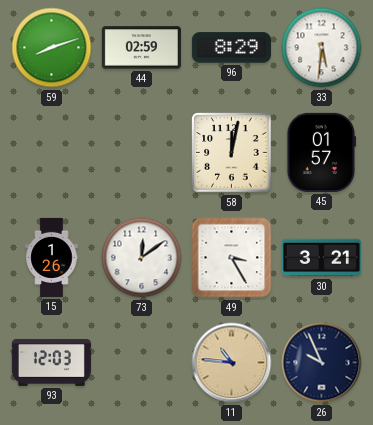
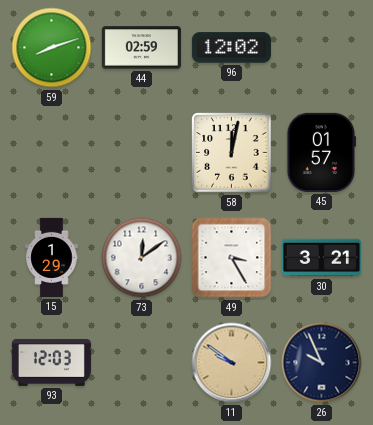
96: 8:29 -> 12:02
33: 5:31 -> none
15: 1:26 -> 1:29
11: 10:46 -> 9:51
